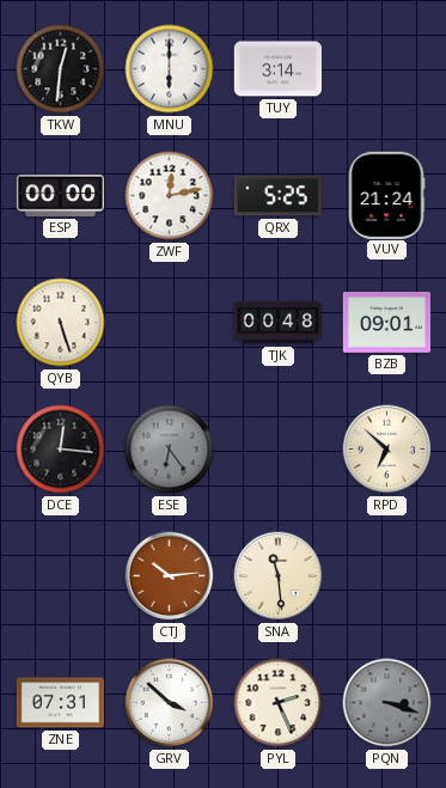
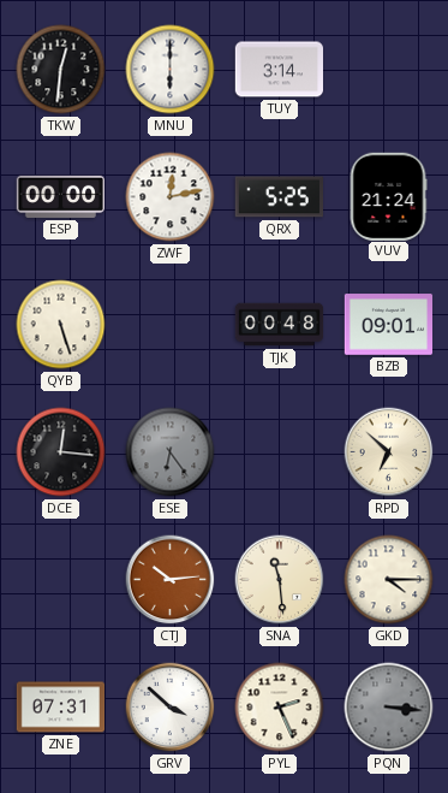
GKD: none -> 4:15
PQN: 3:18 -> 3:16
